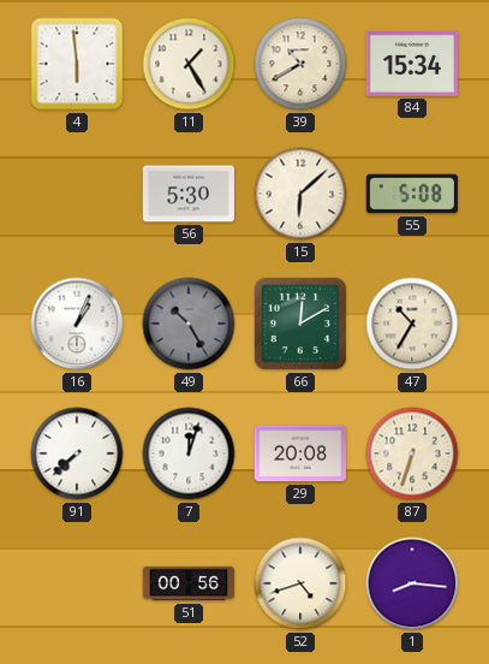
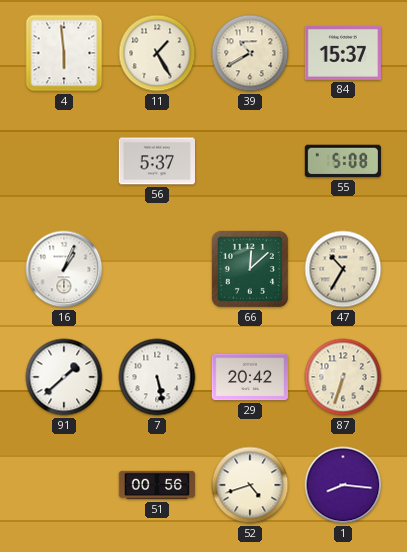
84: 15:34 -> 15:37
56: 5:30 -> 5:37
15: 6:08 -> none
49: 10:25 -> none
66: 12:10 -> 12:08
91: 7:38 -> 1:38
7: 12:03 -> 5:28
29: 20:08 -> 20:42
